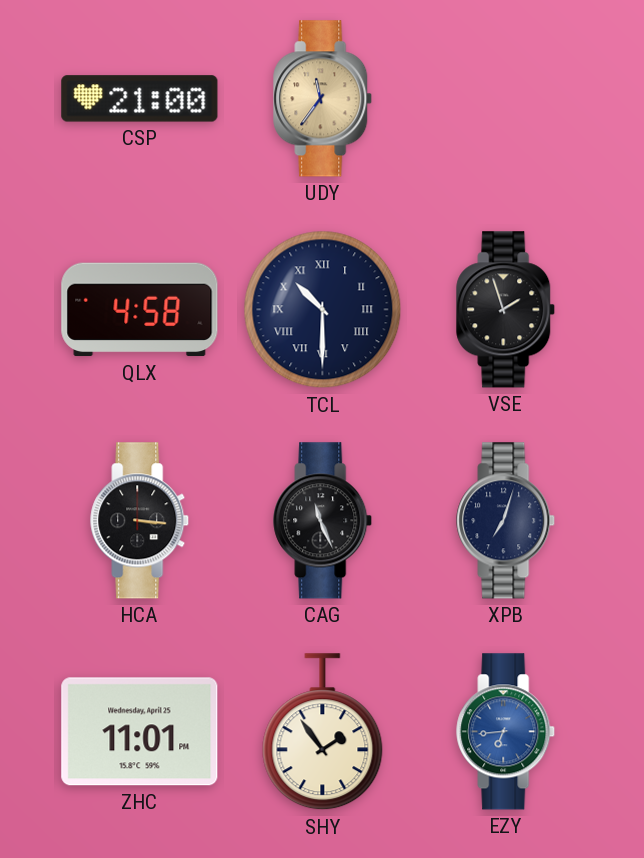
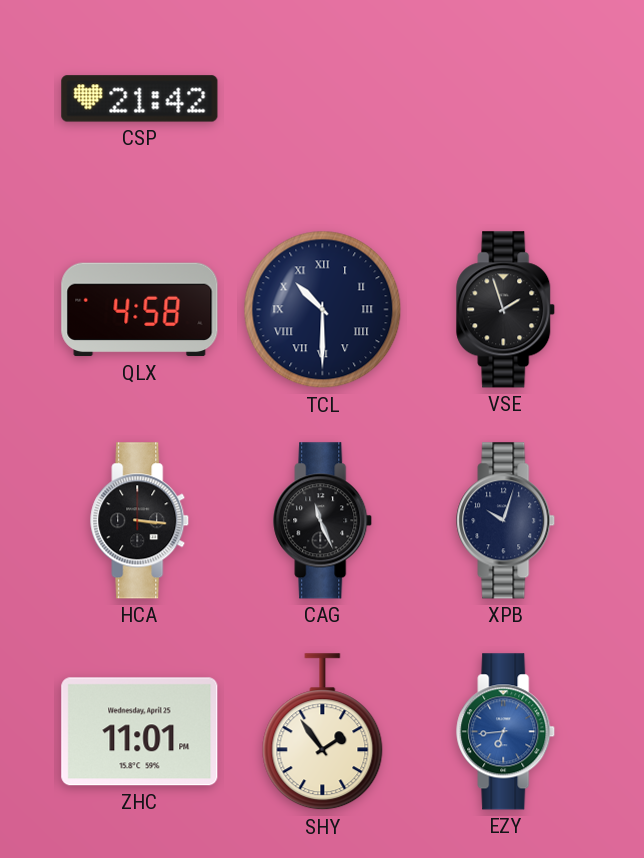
CSP: 21:00 -> 21:42
UDY: 11:36 -> none
XPB: 7:03 -> 10:03
